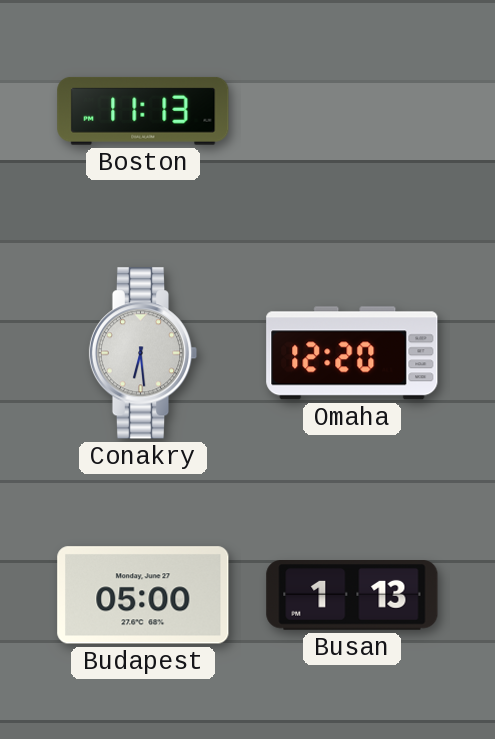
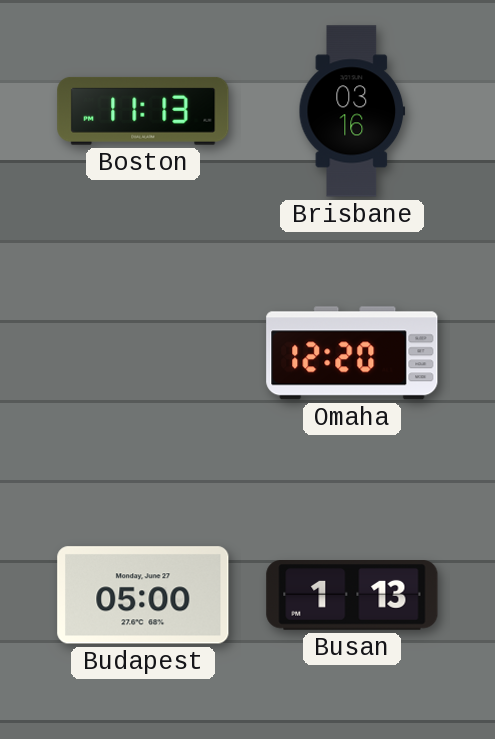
Brisbane: none -> 03:16
Conakry: 6:29 -> none
